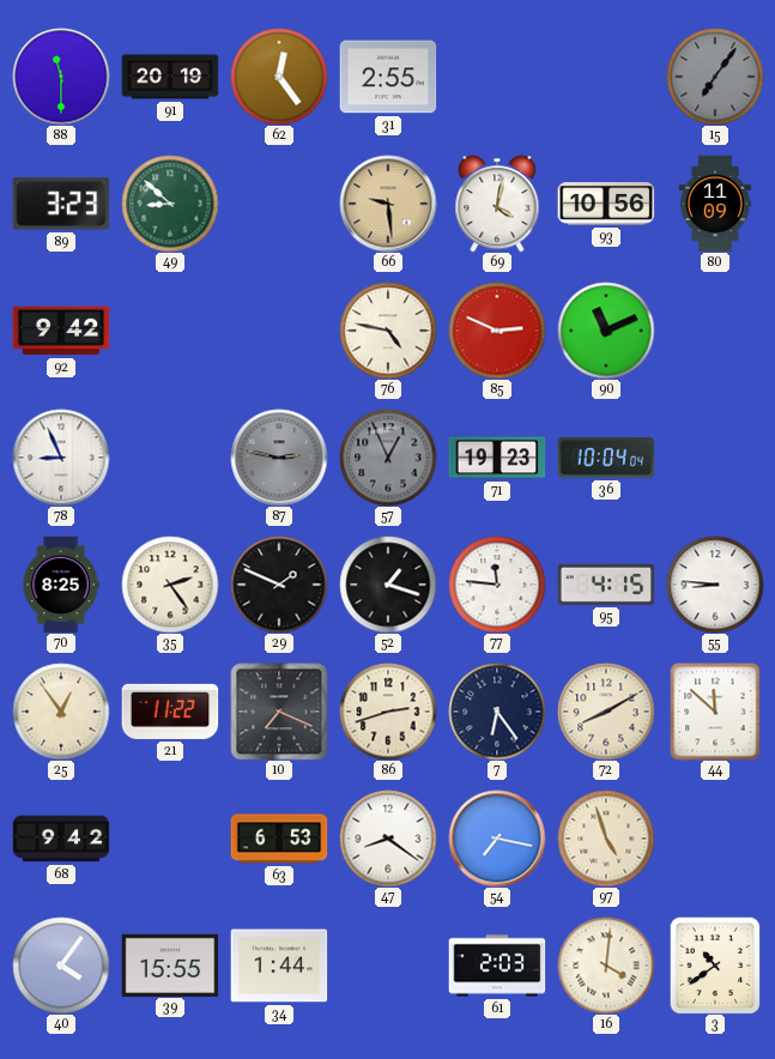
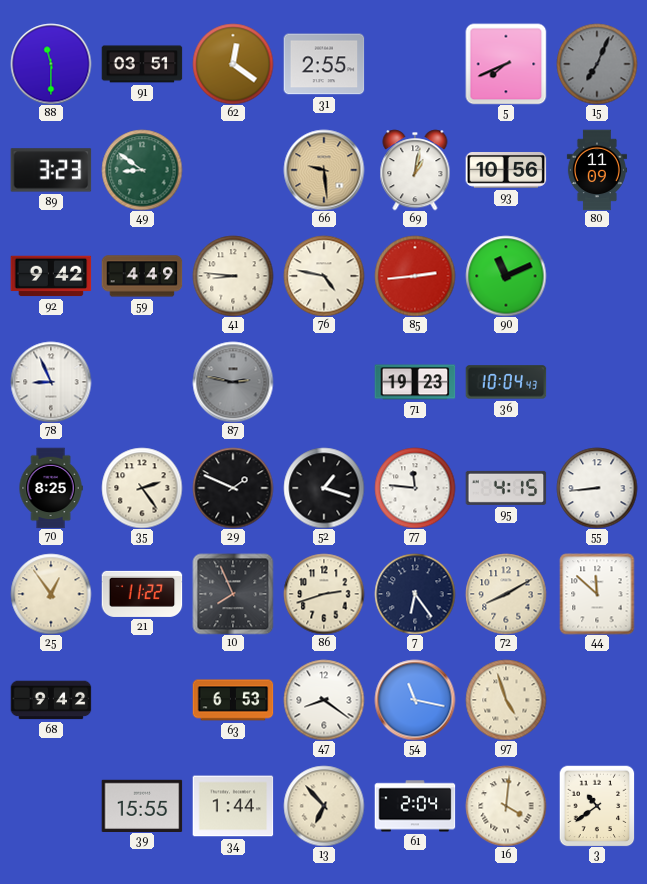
91: 20:19 -> 03:51
62: 12:24 -> 12:21
5: none -> 7:41
15: 7:06 -> 7:04
49: 8:52 -> 8:51
69: 4:02 -> 1:02
59: none -> 4:49
41: none -> 8:46
85: 2:49 -> 2:44
57: 12:56 -> none
36: 10:04:04 -> 10:04:43
55: 8:46 -> 8:44
10: 7:19 -> 7:56
54: 7:17 -> 11:17
40: 4:06 -> none
13: none -> 6:53
61: 2:03 -> 2:04
